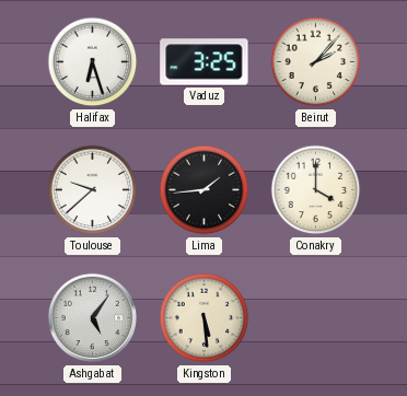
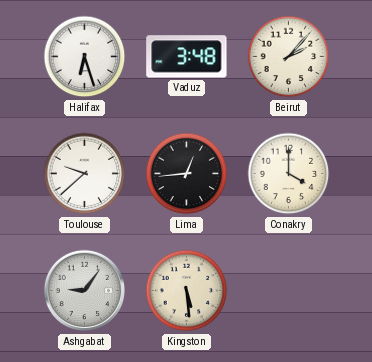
Vaduz: 3:25 -> 3:48
Lima: 1:44 -> 12:44
Ashgabat: 5:06 -> 9:06
